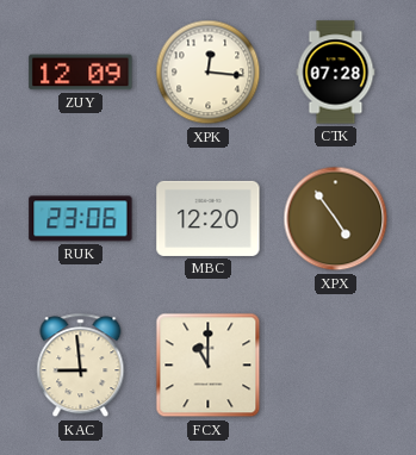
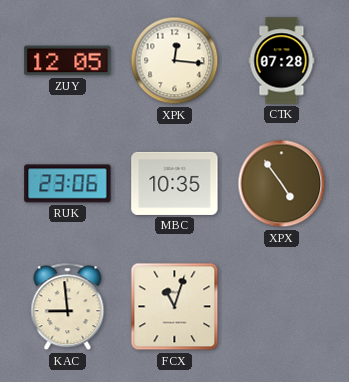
ZUY: 12:09 -> 12:05
MBC: 12:20 -> 10:35
FCX: 11:00 -> 11:03
